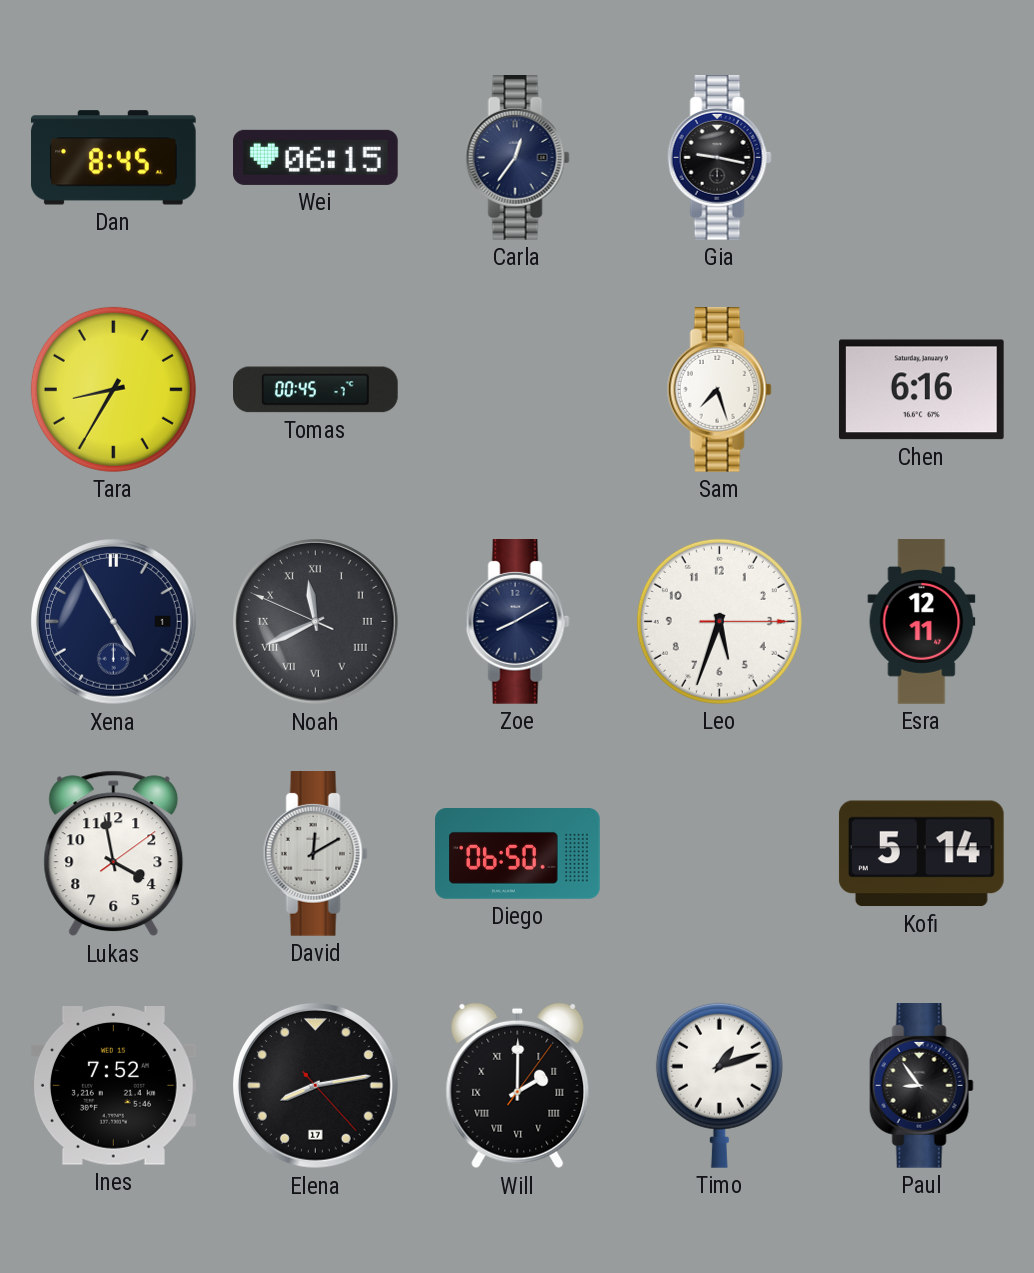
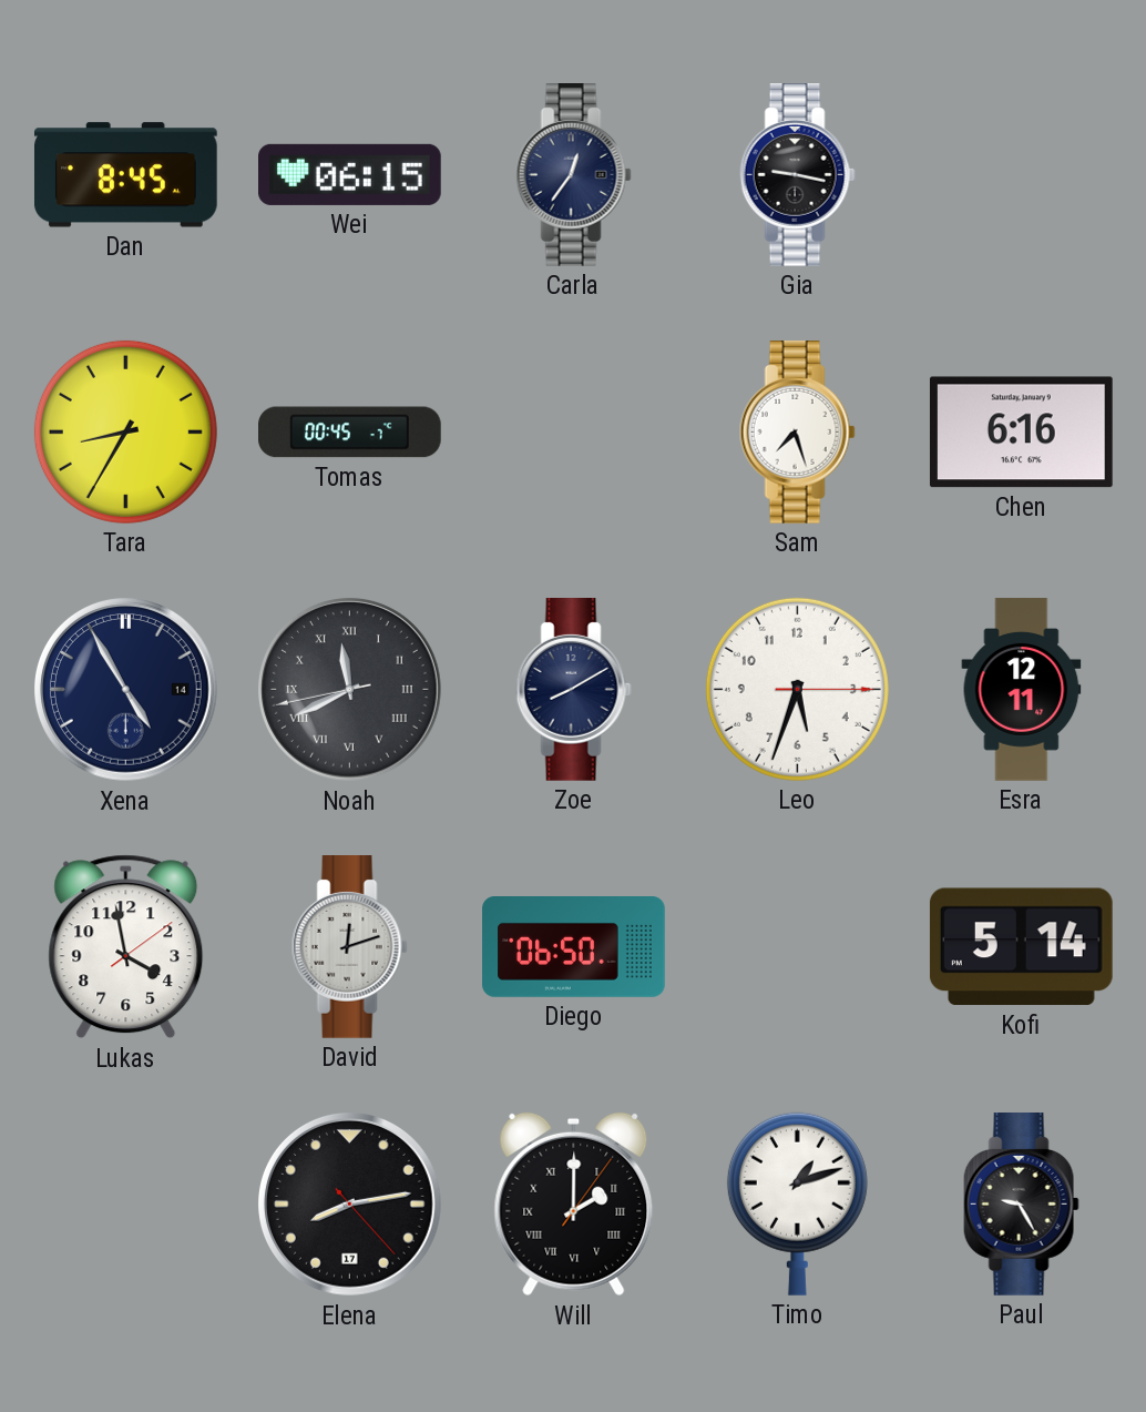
Xena date: 1 -> 14
Noah: 11:40:49 -> 11:40:43
David: 12:10 -> 12:12
Ines: 7:52 -> none
Paul: 8:54 -> 9:25
